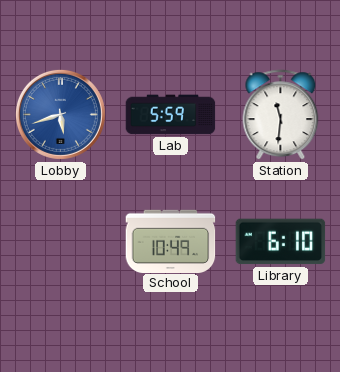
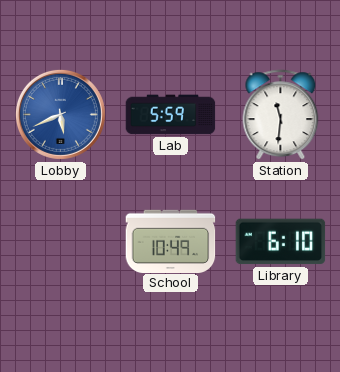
Lobby: 5:42 -> 5:41
